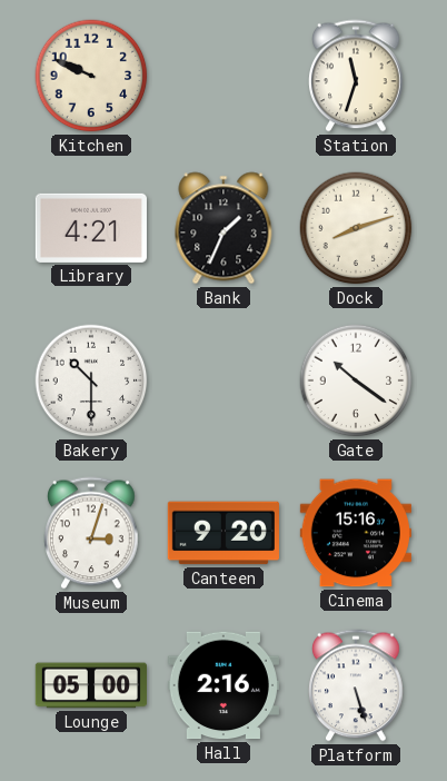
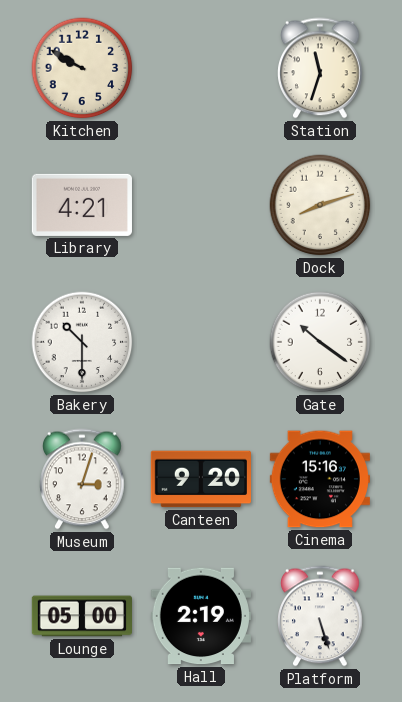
Kitchen: 9:49 -> 9:50
Bank: 1:34 -> none
Hall: 2:16 -> 2:19
